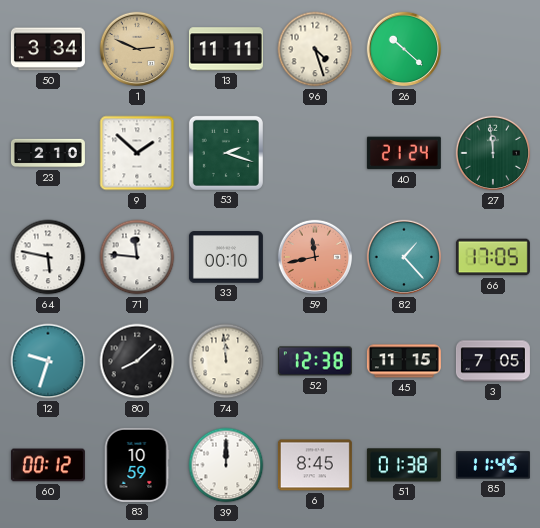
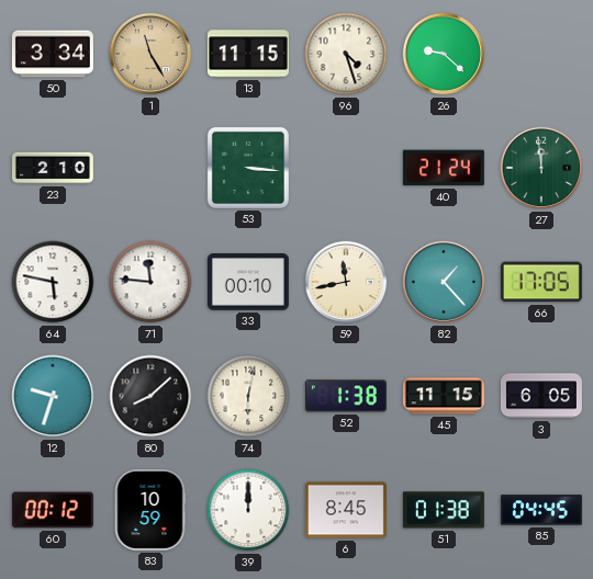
1: 2:49 -> 11:25
13: 11:11 -> 11:15
26: 10:22 -> 9:22
9: 1:52 -> none
53: 2:18 -> 3:16
59 dial: salmon -> cream
74: 11:59 -> 6:02
52: 12:38 -> 1:38
3: 7:05 -> 6:05
85: 11:45 -> 04:45
